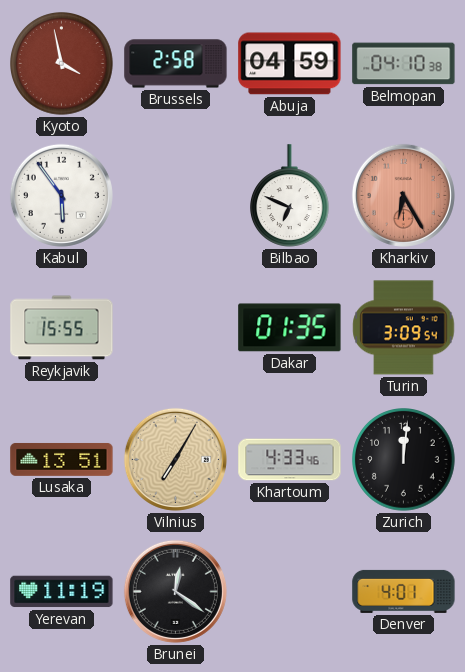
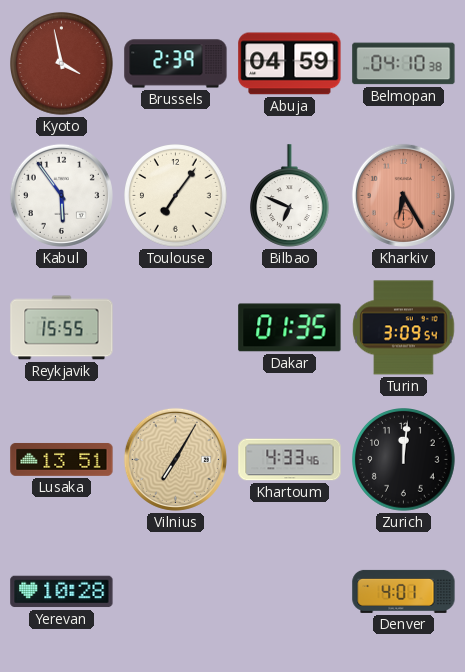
Brussels: 2:58 -> 2:39
Toulouse: none -> 7:06
Yerevan: 11:19 -> 10:28
Brunei: 12:21 -> none
